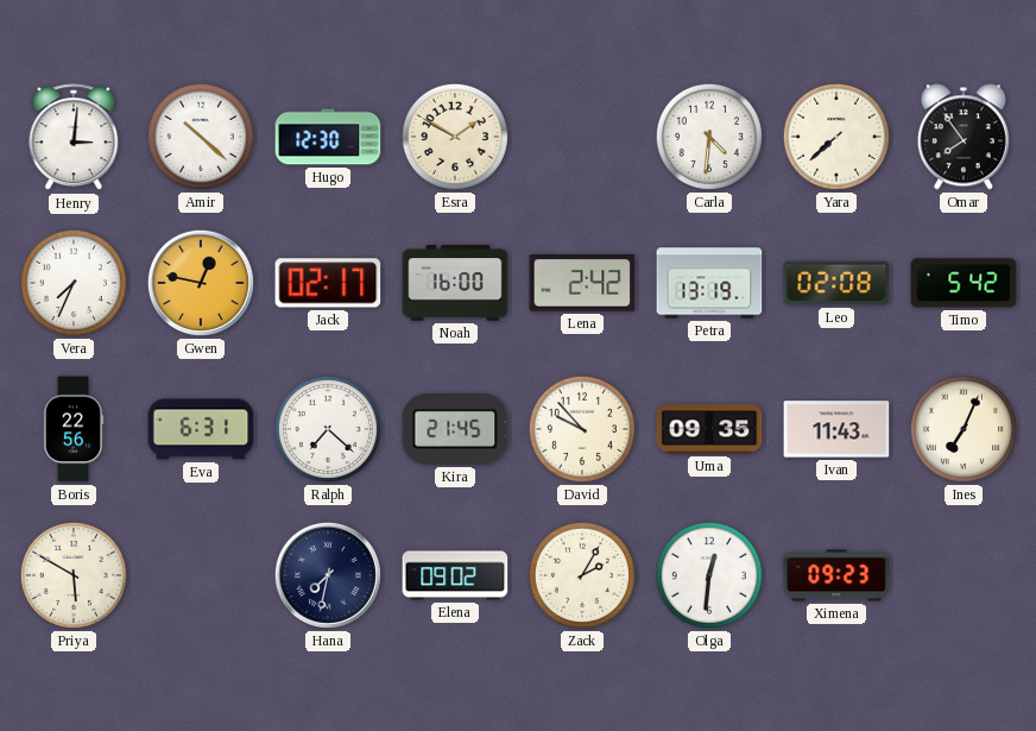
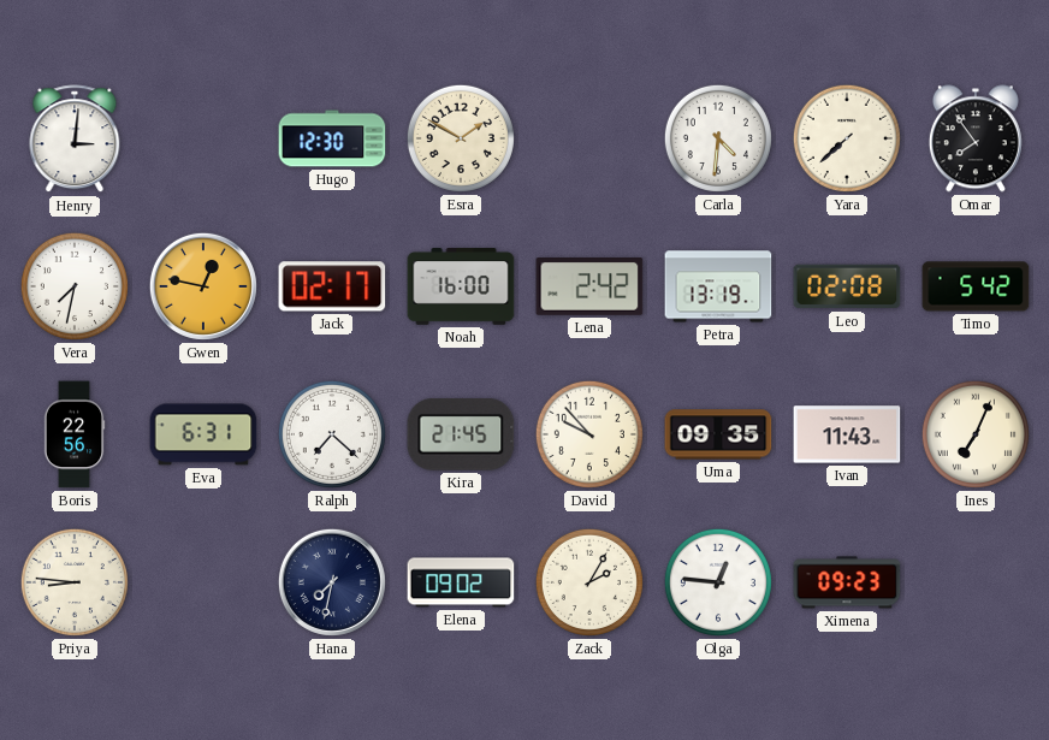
Amir: 10:22 -> none
Vera: 7:34 -> 7:32
Priya: 5:50 -> 8:46
Olga: 12:31 -> 12:46
